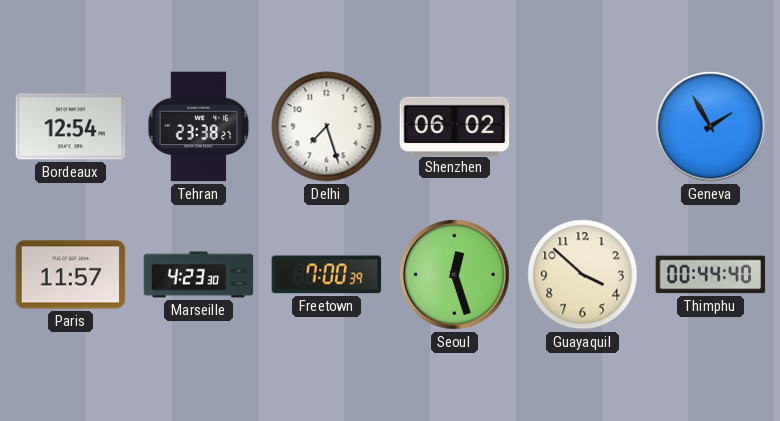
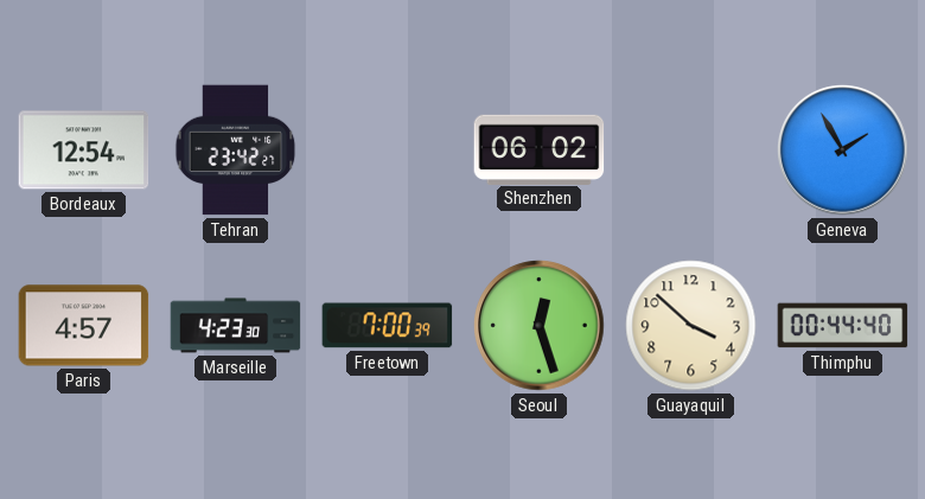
Tehran: 23:38 -> 23:42
Delhi: 7:27 -> none
Paris: 11:57 -> 4:57
